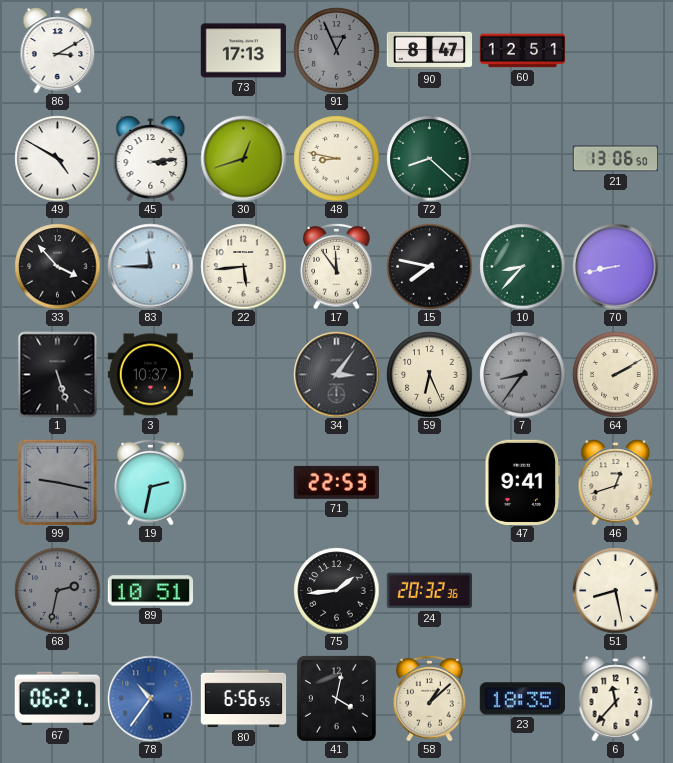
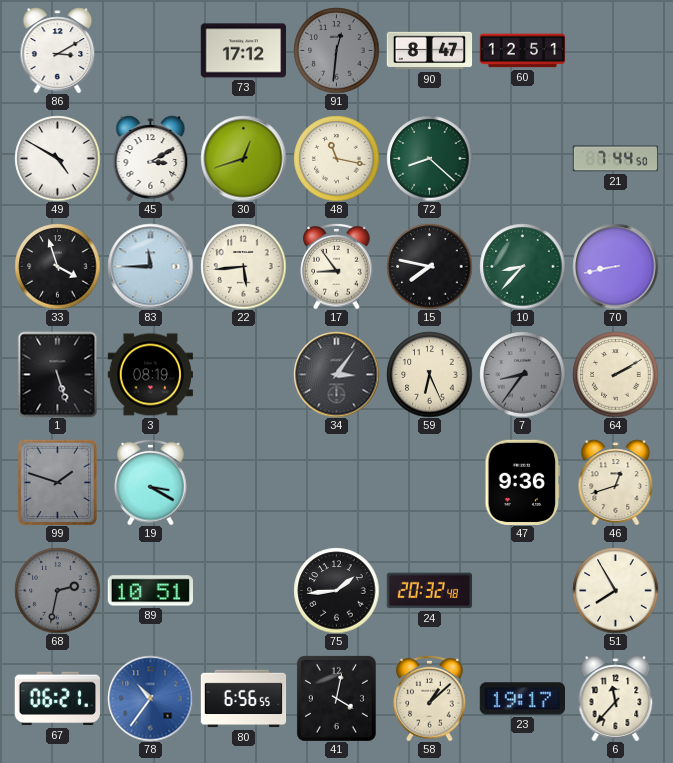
73: 17:13 -> 17:12
91: 12:56 -> 12:31
45: 3:14 -> 3:10
48: 8:47 -> 11:17
21: 13:06 -> 7:44
33: 3:53 -> 3:57
17: 11:54 -> 8:54
3: 10:37 -> 08:19
99: 9:17 -> 1:48
19: 2:32 -> 3:20
71: 22:53 -> none
47: 9:41 -> 9:36
24: 20:32:36 -> 20:32:48
51: 8:28 -> 7:55
23: 18:35 -> 19:17
